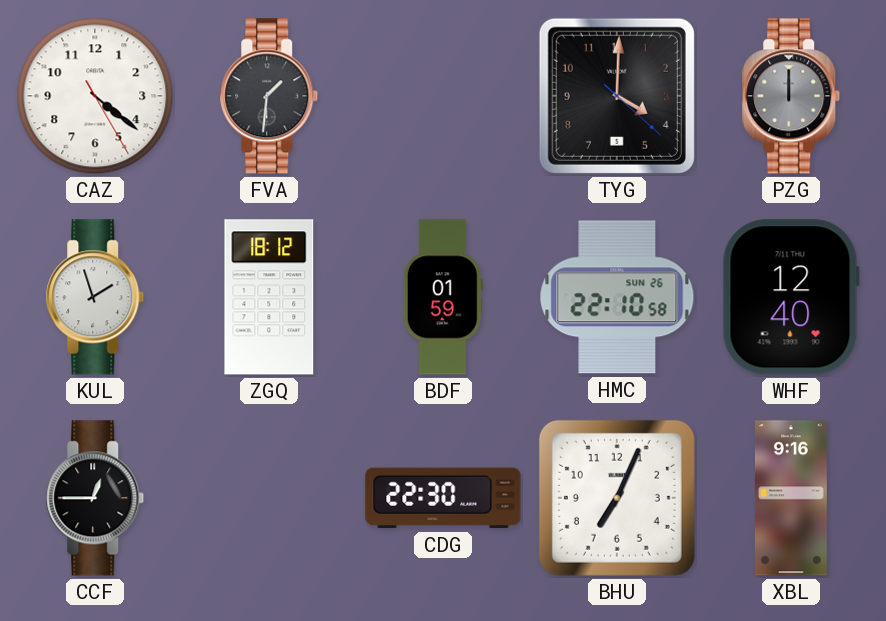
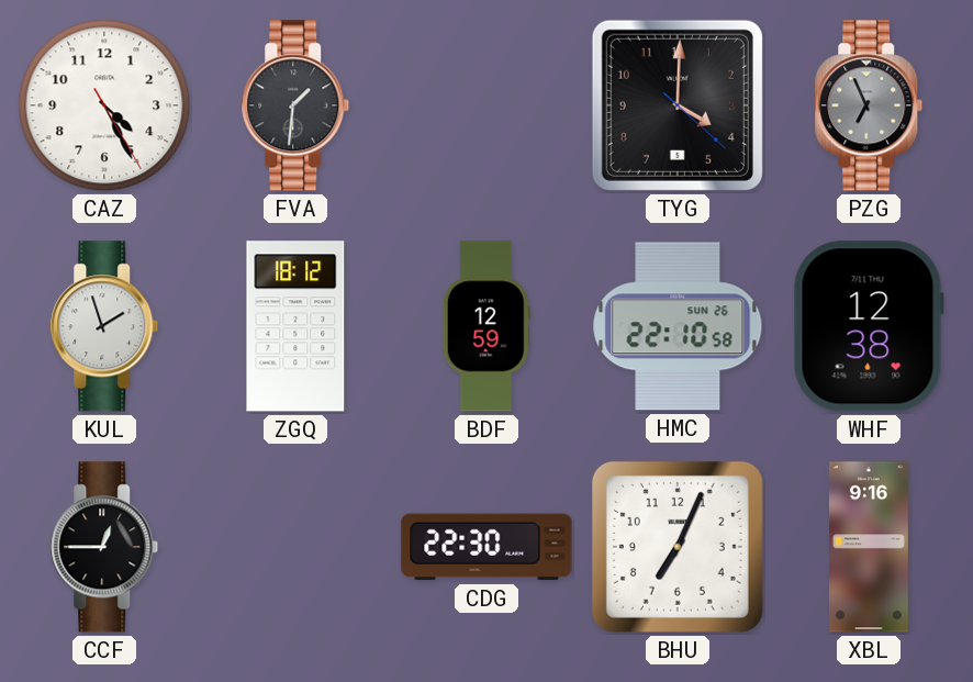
CAZ: 4:21 -> 4:25
PZG: 12:00 -> 6:56
BDF: 01:59 -> 12:59
WHF: 12:40 -> 12:38
